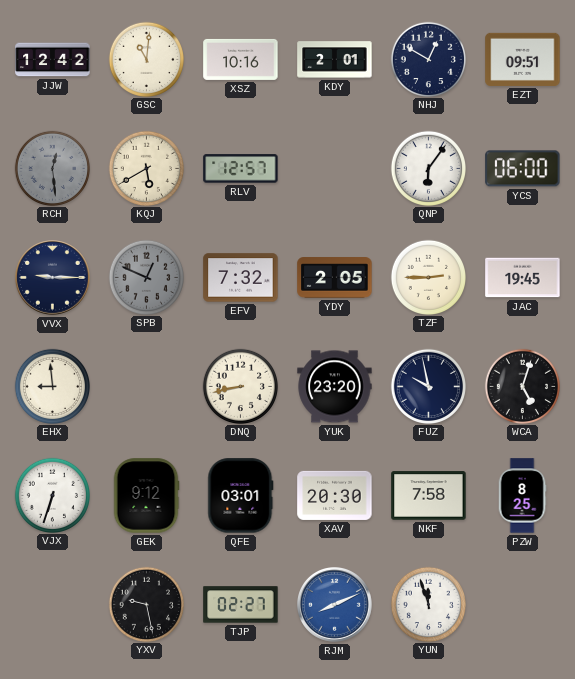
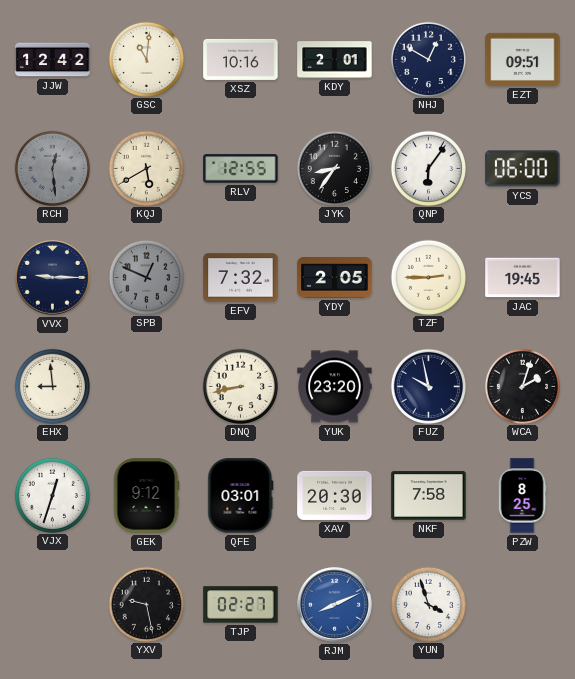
RLV: 12:57 -> 12:55
JYK: none -> 8:36
WCA: 5:03 -> 2:03
VJX: 6:33 -> 12:33
YUN: 11:57 -> 3:57
